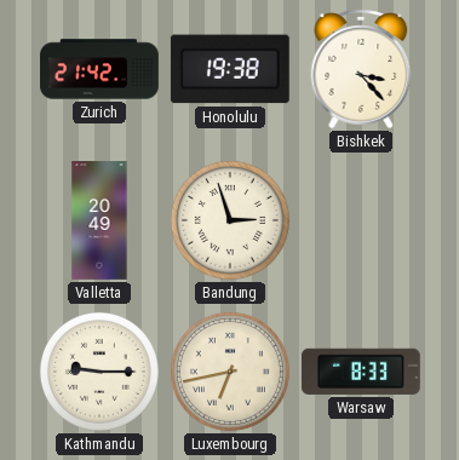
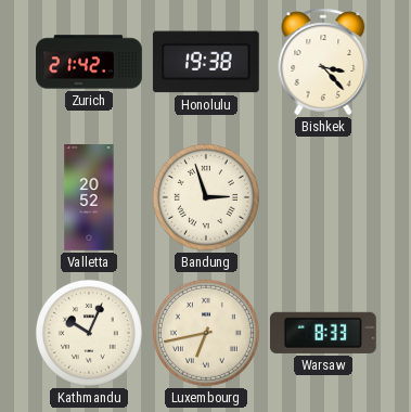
Valletta: 20:49 -> 20:52
Kathmandu: 9:15 -> 10:04
